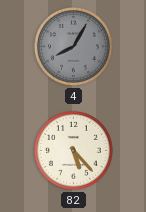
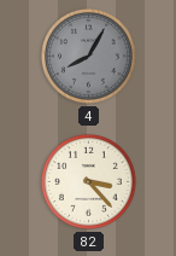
82: 5:23 -> 3:23
